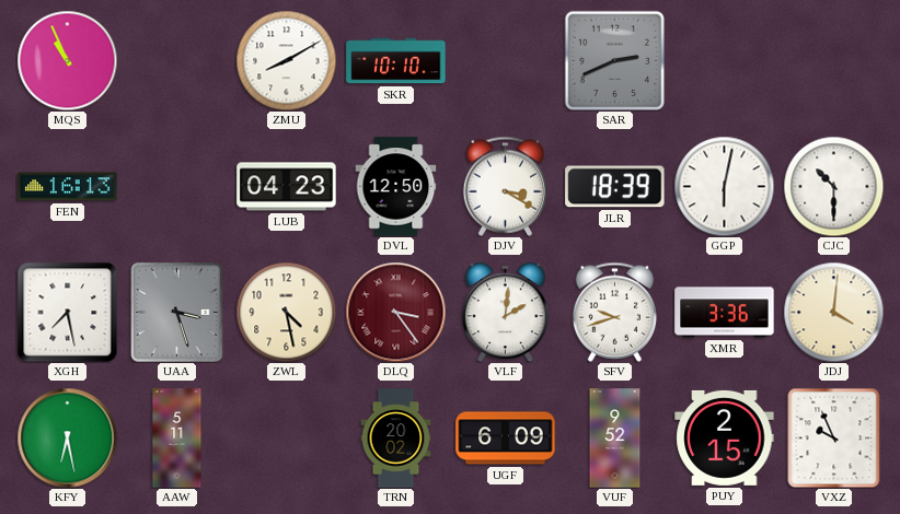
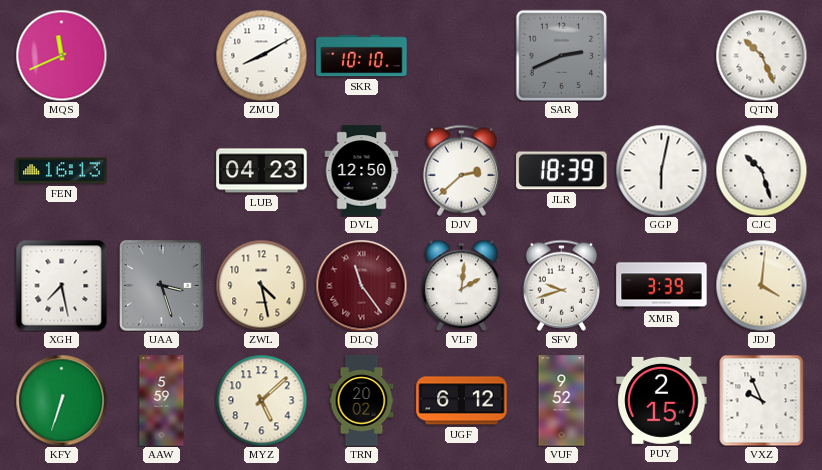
MQS: 10:56 -> 11:41
QTN: none -> 10:26
DJV: 3:20 -> 2:38
CJC: 10:30 -> 10:27
DLQ: 3:24 -> 11:24
XMR: 3:36 -> 3:39
KFY: 6:28 -> 6:33
AAW: 5:11 -> 5:59
MYZ: none -> 5:08
UGF: 6:09 -> 6:12
